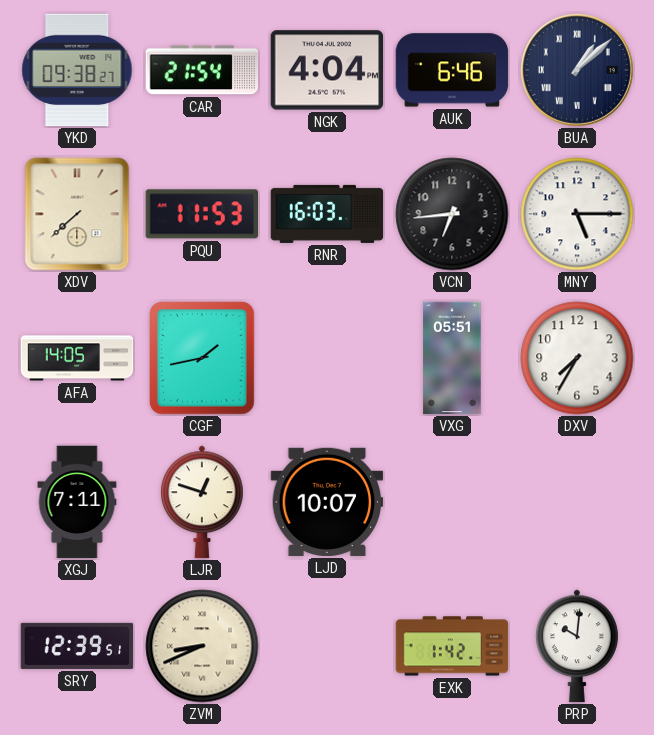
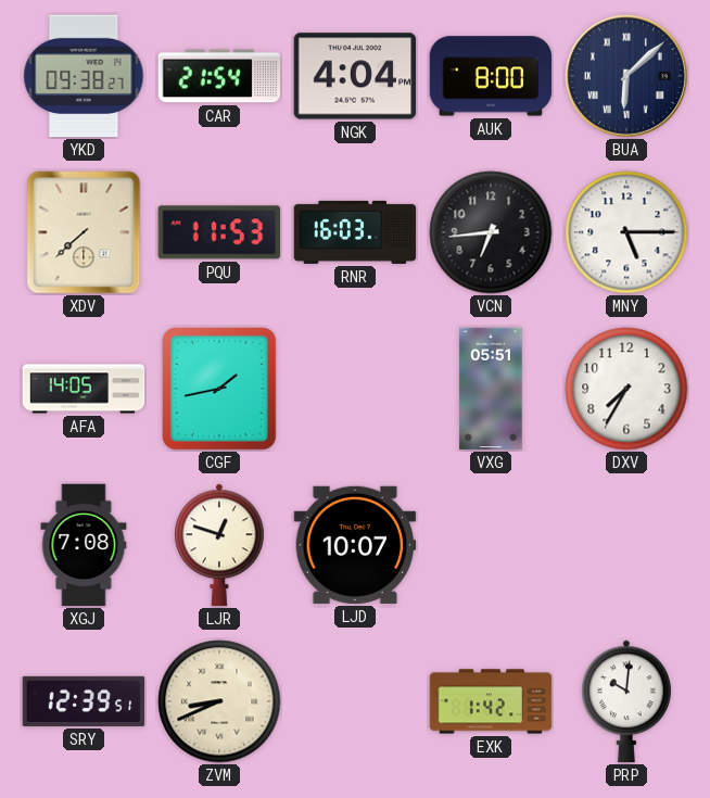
AUK: 6:46 -> 8:00
BUA: 1:08 -> 6:08
XGJ: 7:11 -> 7:08
